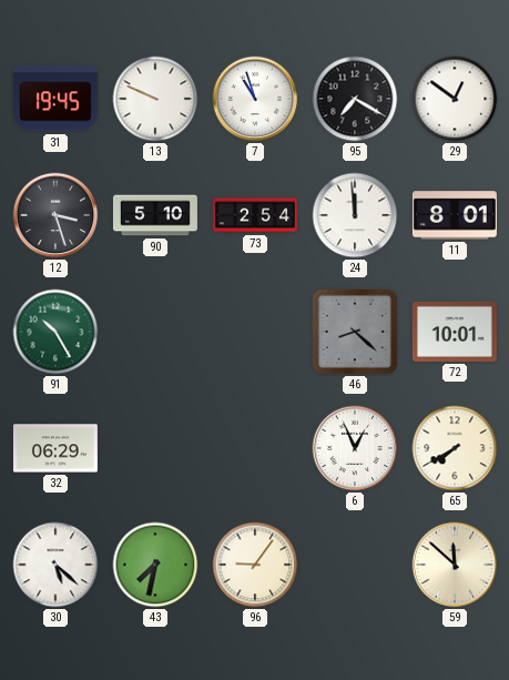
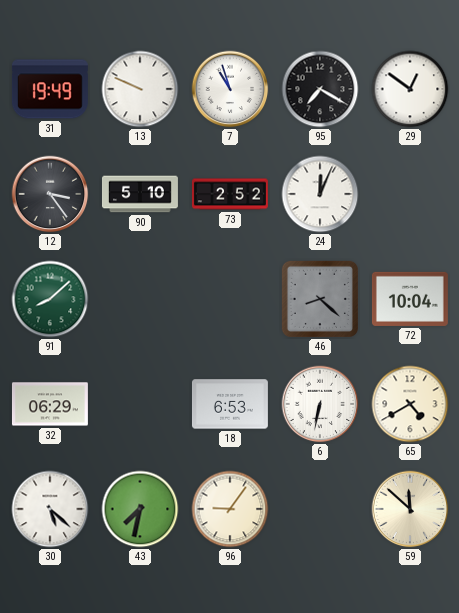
31: 19:45 -> 19:49
12: 3:27 -> 3:24
73: 2:54 -> 2:52
24: 11:59 -> 12:04
11: 8:01 -> none
91: 10:25 -> 8:08
72: 10:01 -> 10:04
18: none -> 6:53
6: 12:56 -> 6:32
65: 7:40 -> 4:40
